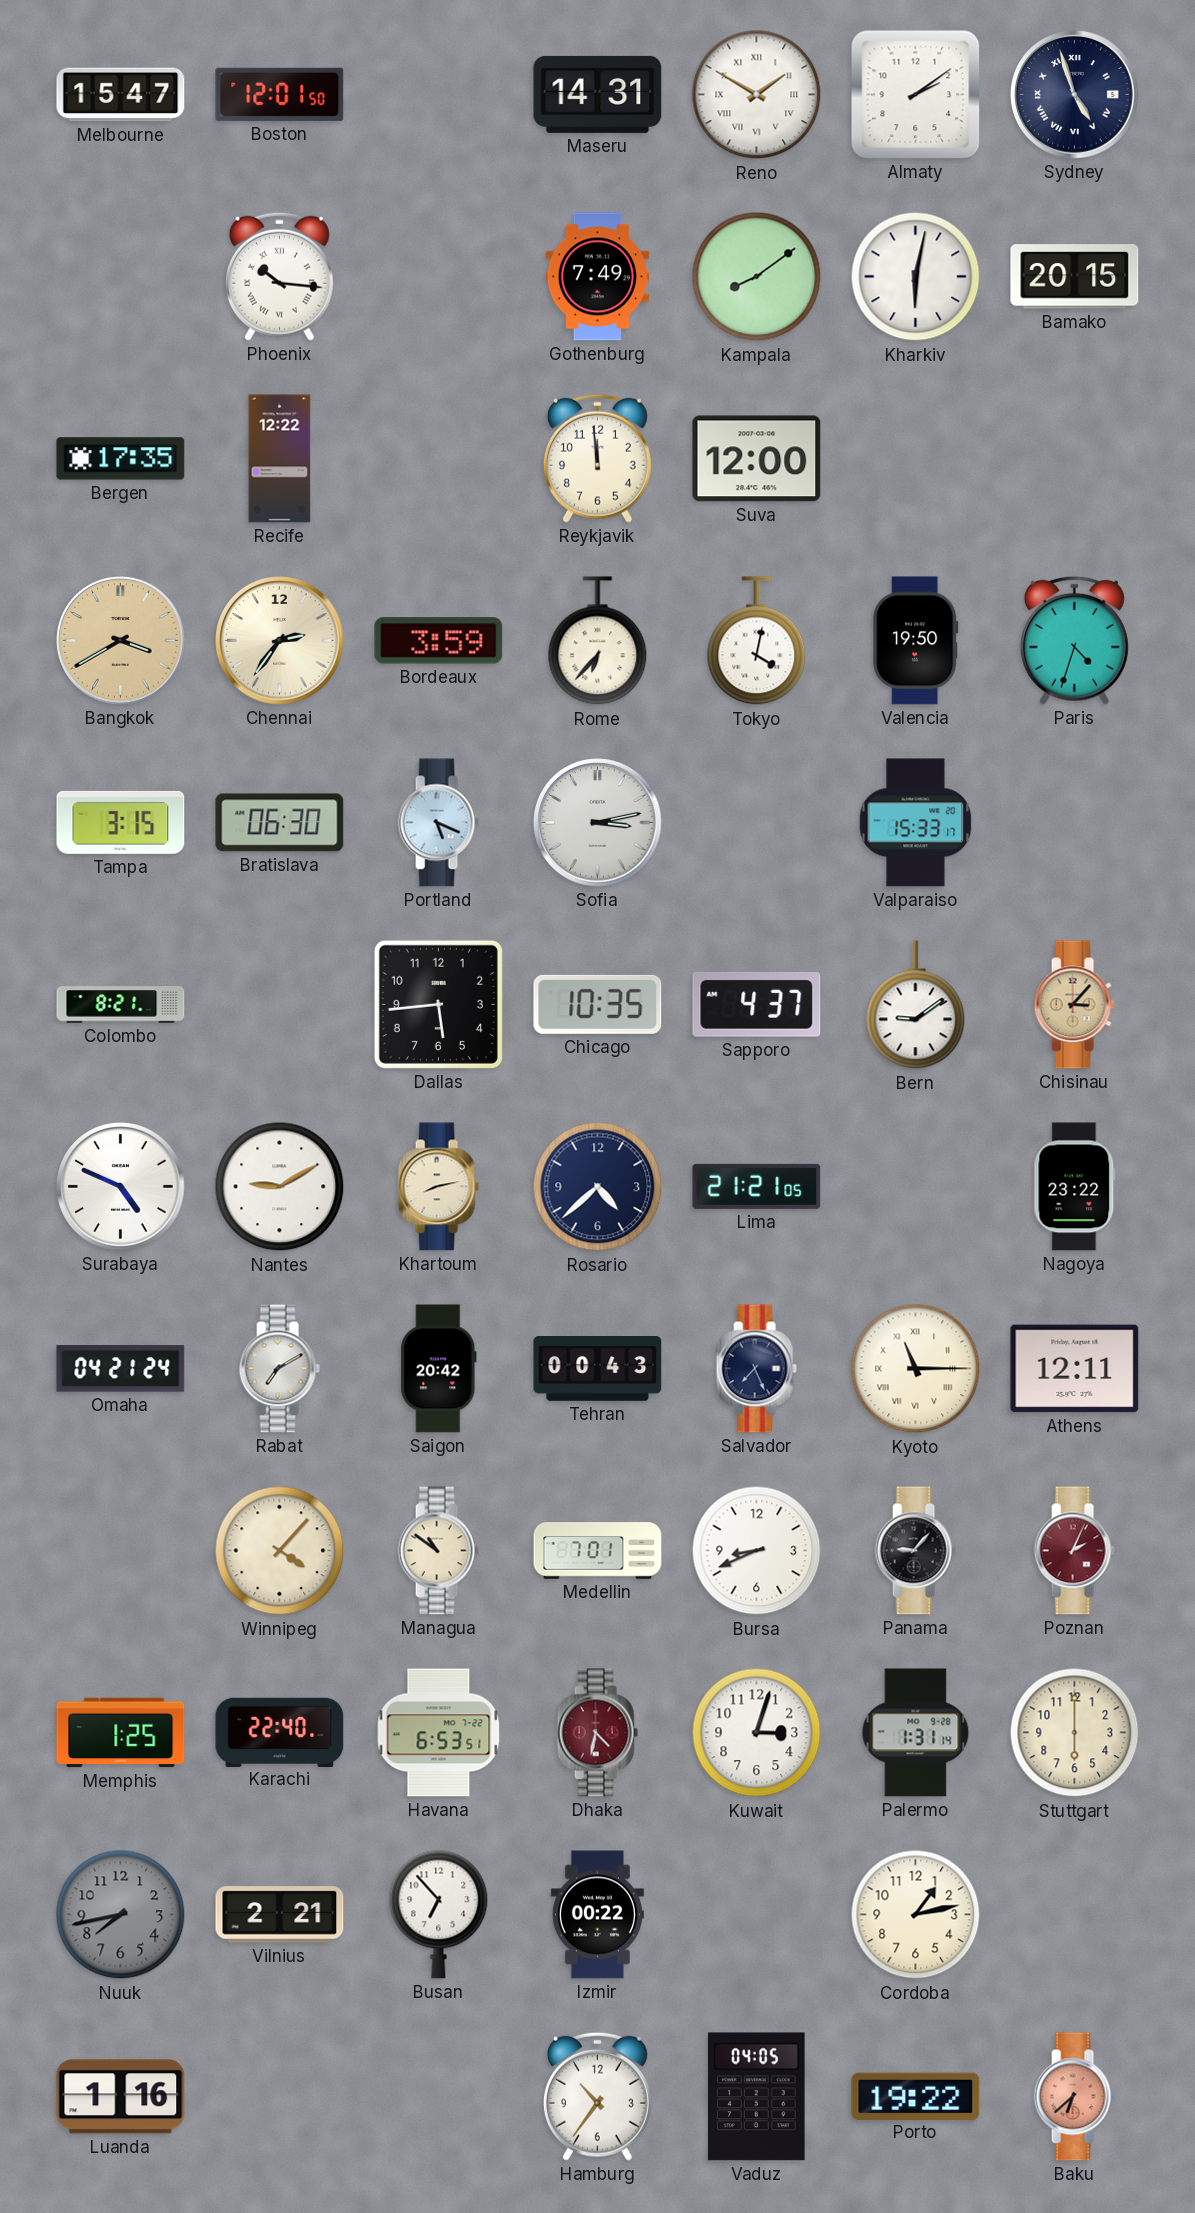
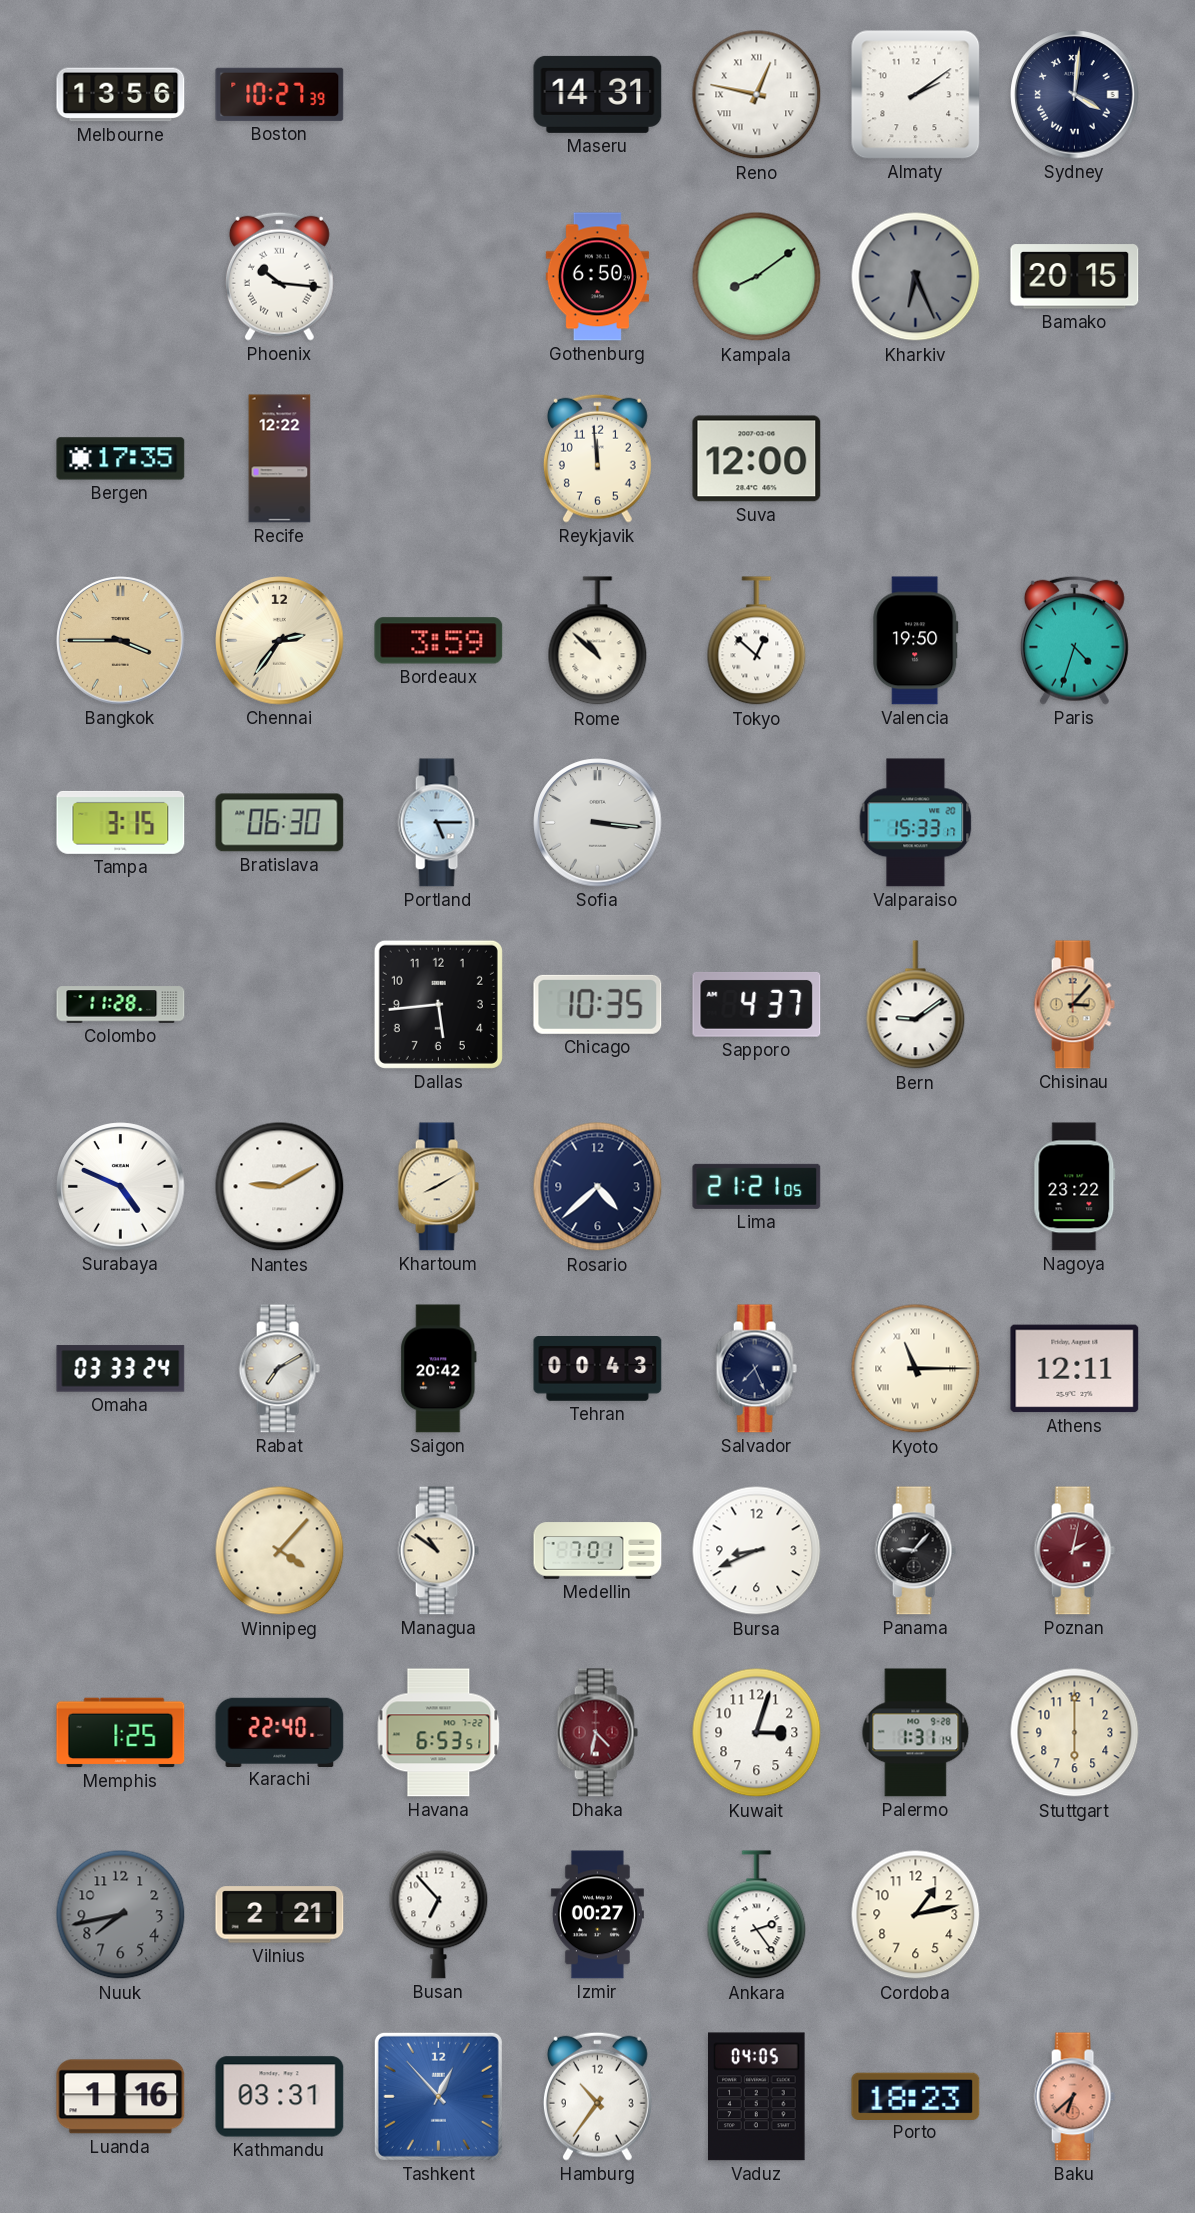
Melbourne: 15:47 -> 13:56
Boston: 12:01 -> 10:27
Reno: 1:50 -> 12:47
Sydney: 4:57 -> 4:01
Gothenburg: 7:49 -> 6:50
Kharkiv: 6:02 -> 6:26
Kharkiv dial: white -> grey
Bangkok: 3:40 -> 3:45
Rome: 6:37 -> 10:52
Tokyo: 4:02 -> 12:52
Portland: 5:19 -> 5:15
Sofia: 3:13 -> 3:16
Colombo: 8:21 -> 11:28
Khartoum: 8:13 -> 8:10
Omaha: 04:21 -> 03:33
Poznan: 2:04 -> 2:02
Izmir: 00:22 -> 00:27
Ankara: none -> 2:24
Kathmandu: none -> 03:31
Tashkent: none -> 12:53
Porto: 19:22 -> 18:23
